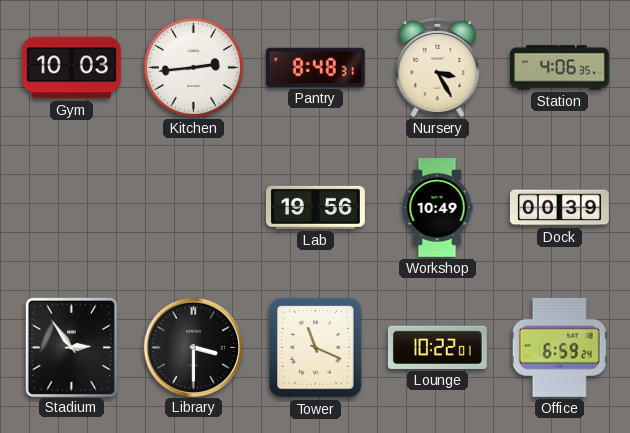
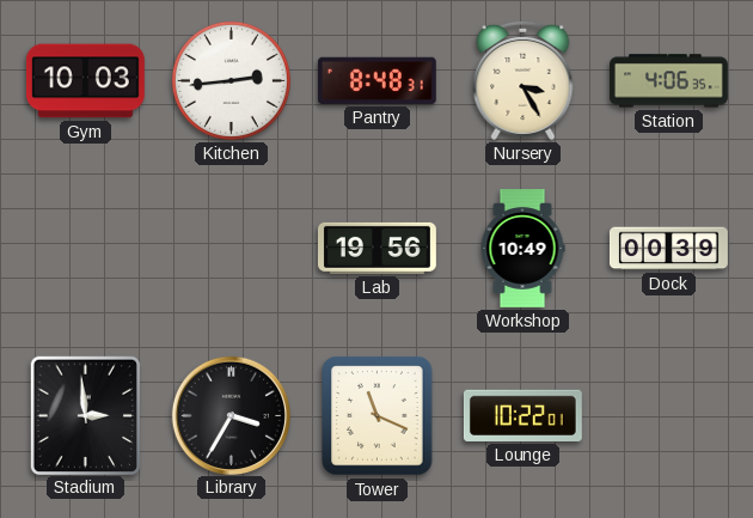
Stadium: 2:54 -> 2:59
Library: 3:30 -> 3:35
Office: 6:59 -> none
